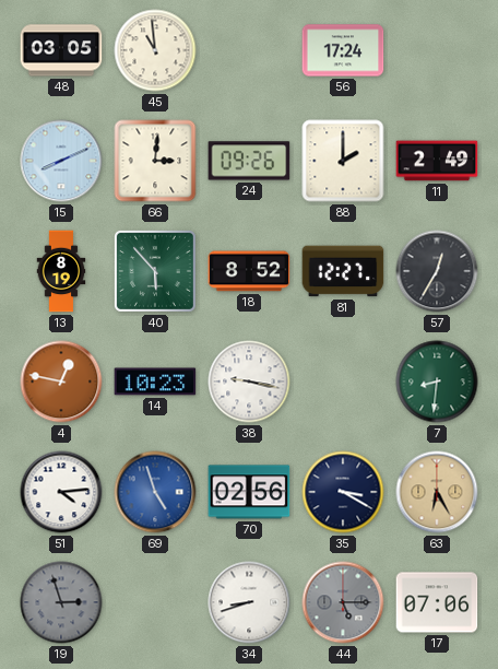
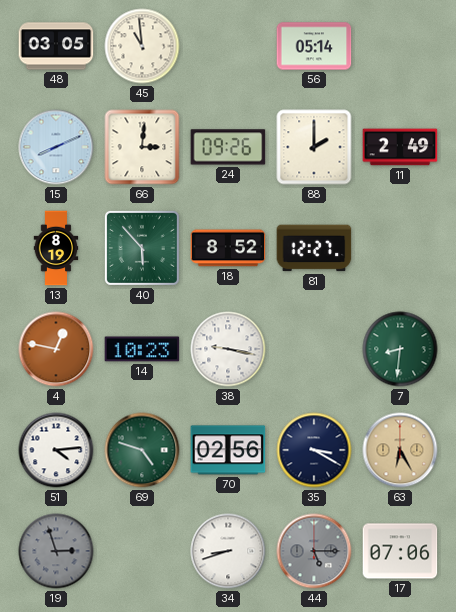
56: 17:24 -> 05:14
57: 12:35 -> none
69: 4:57 -> 4:48
69 dial: blue -> green
